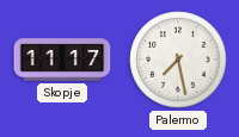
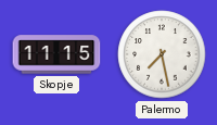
Skopje: 11:17 -> 11:15
